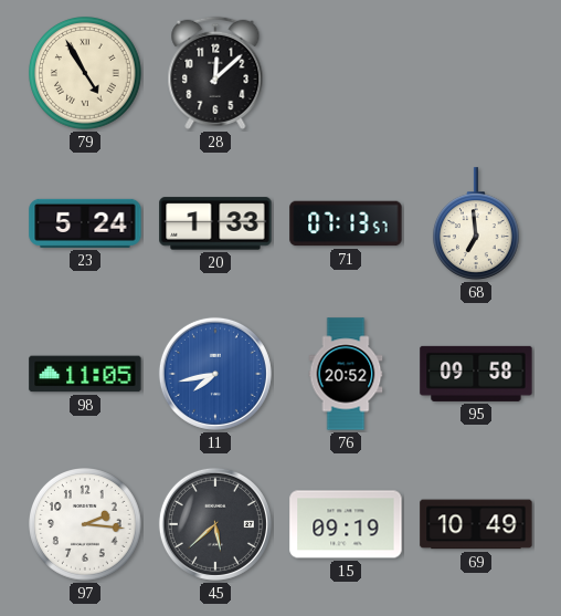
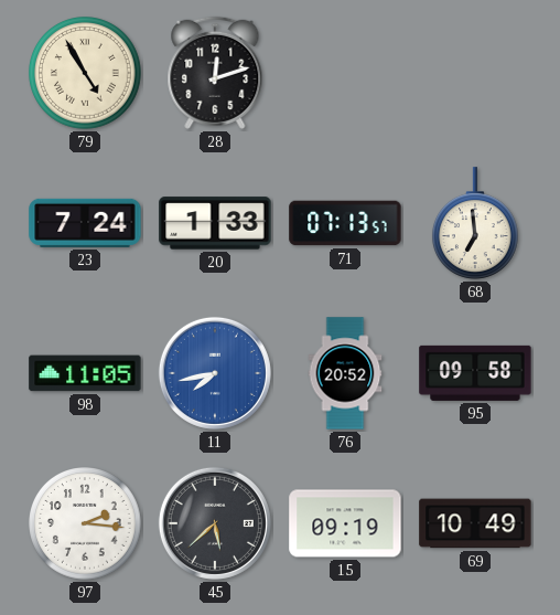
28: 12:08 -> 12:12
23: 5:24 -> 7:24
